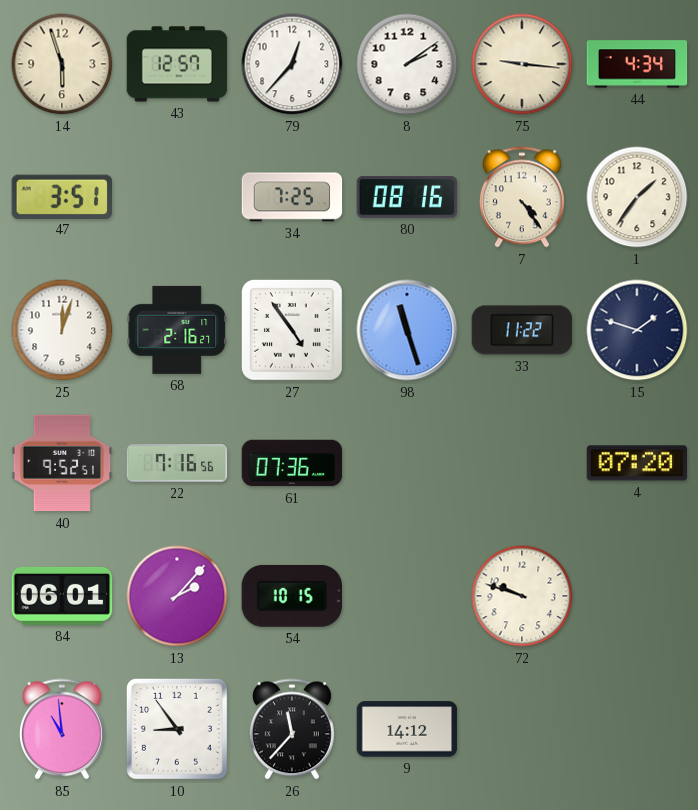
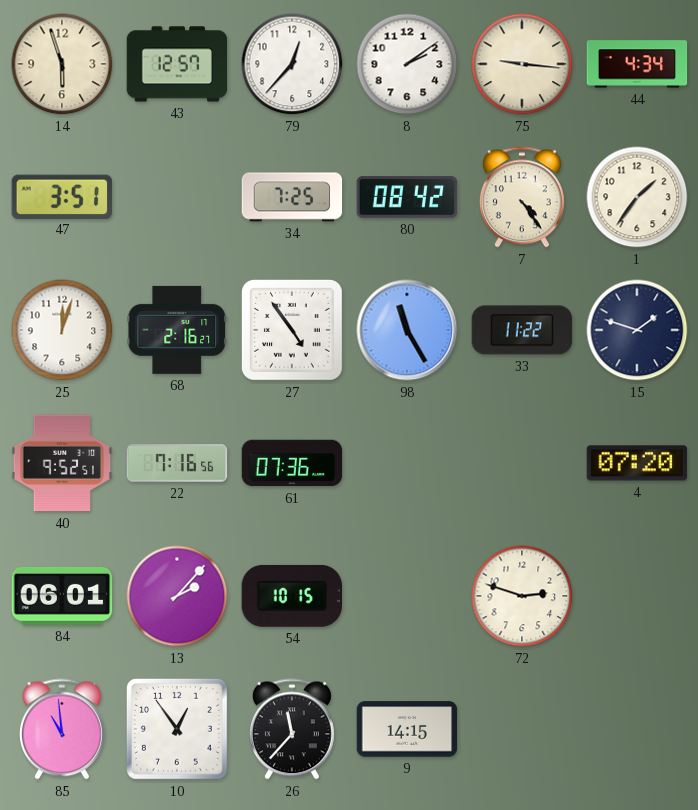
80: 08:16 -> 08:42
98: 11:27 -> 11:25
72: 9:48 -> 2:48
10: 8:54 -> 12:54
9: 14:12 -> 14:15
